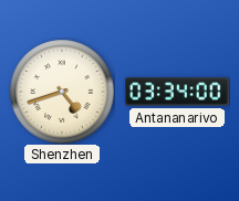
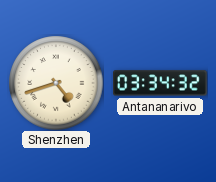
Antananarivo: 03:34:00 -> 03:34:32
